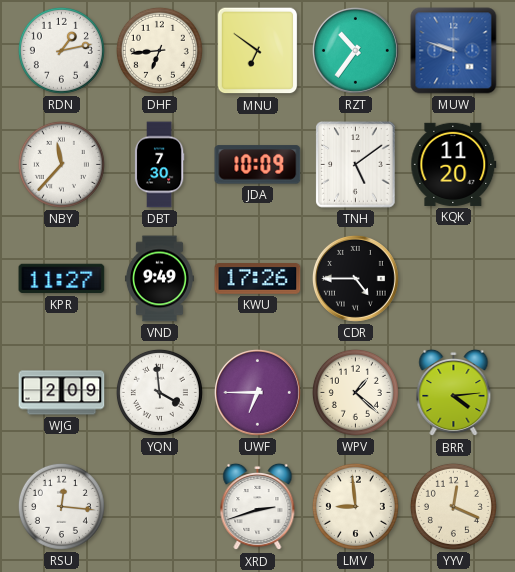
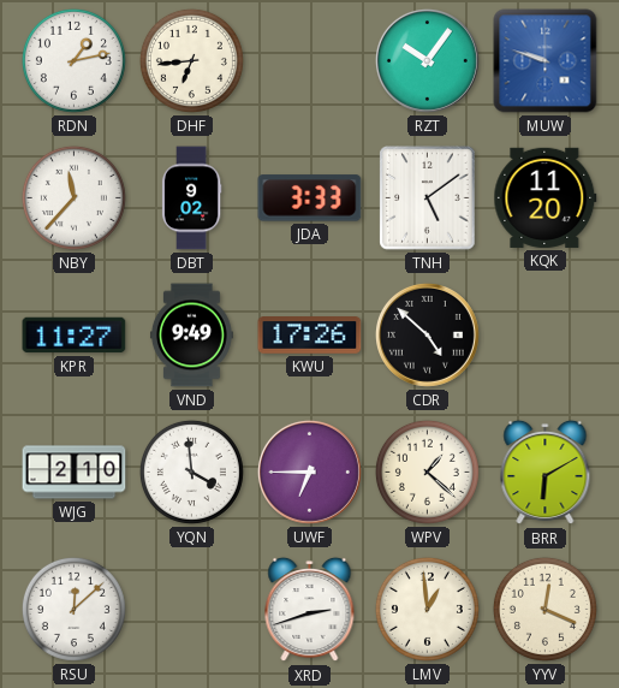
MNU: 6:51 -> none
RZT: 10:36 -> 10:06
DBT: 7:30 -> 9:02
JDA: 10:09 -> 3:33
CDR: 4:45 -> 4:52
WJG: 2:09 -> 2:10
BRR: 4:14 -> 6:10
RSU: 12:16 -> 12:08
LMV: 8:59 -> 12:59
